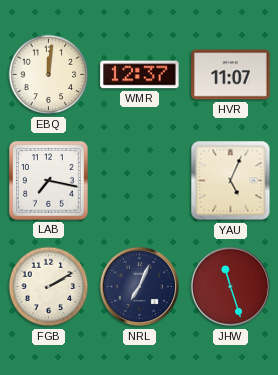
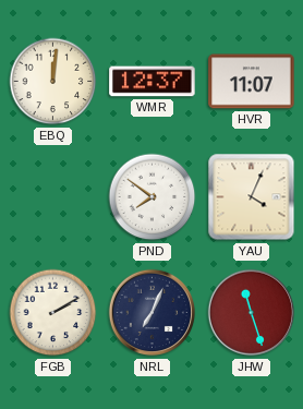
LAB: 7:17 -> none
PND: none -> 7:51
YAU: 5:04 -> 4:04
